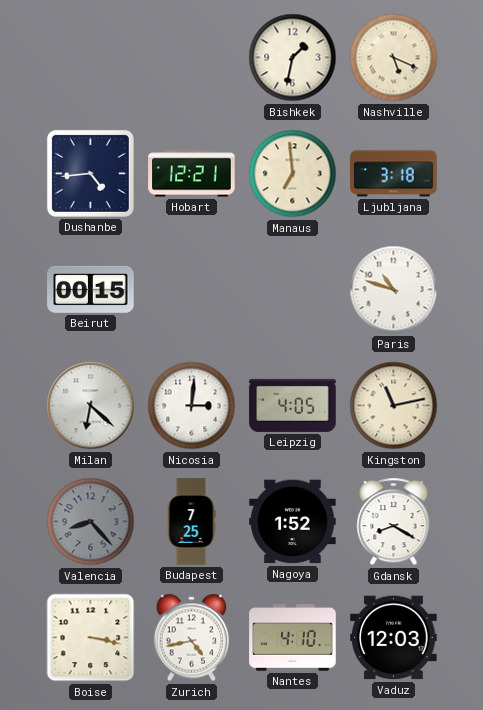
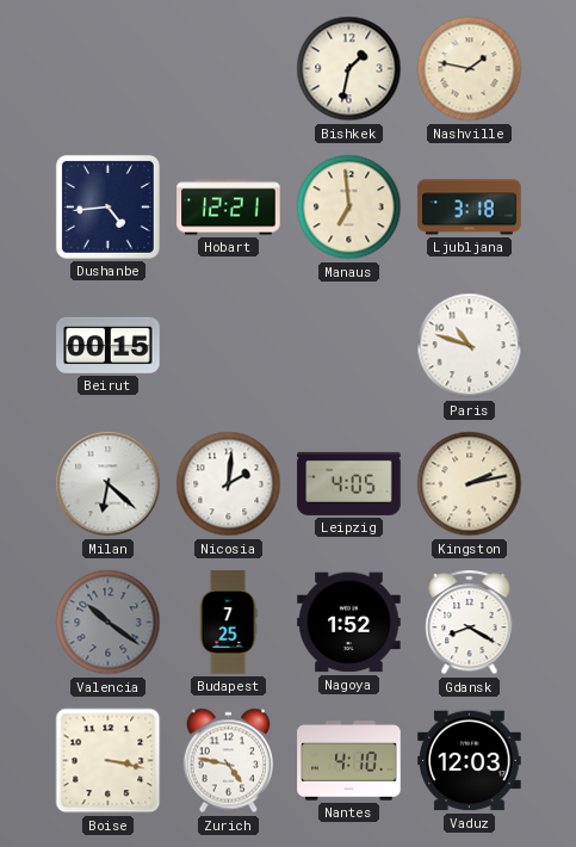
Nashville: 5:19 -> 1:47
Nicosia: 3:01 -> 2:01
Kingston: 11:13 -> 2:13
Valencia: 8:23 -> 10:21
Zurich: 4:43 -> 4:47
